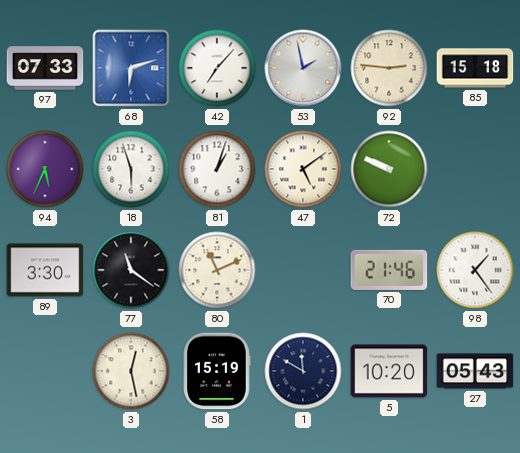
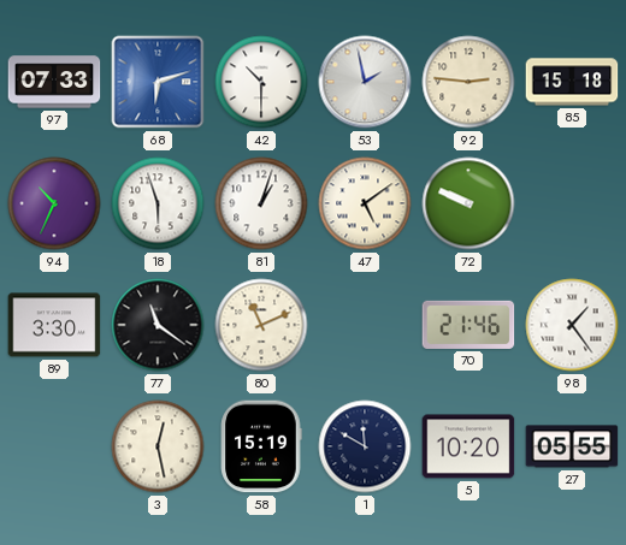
42: 7:07 -> 10:30
94: 5:34 -> 10:34
27: 05:43 -> 05:55
